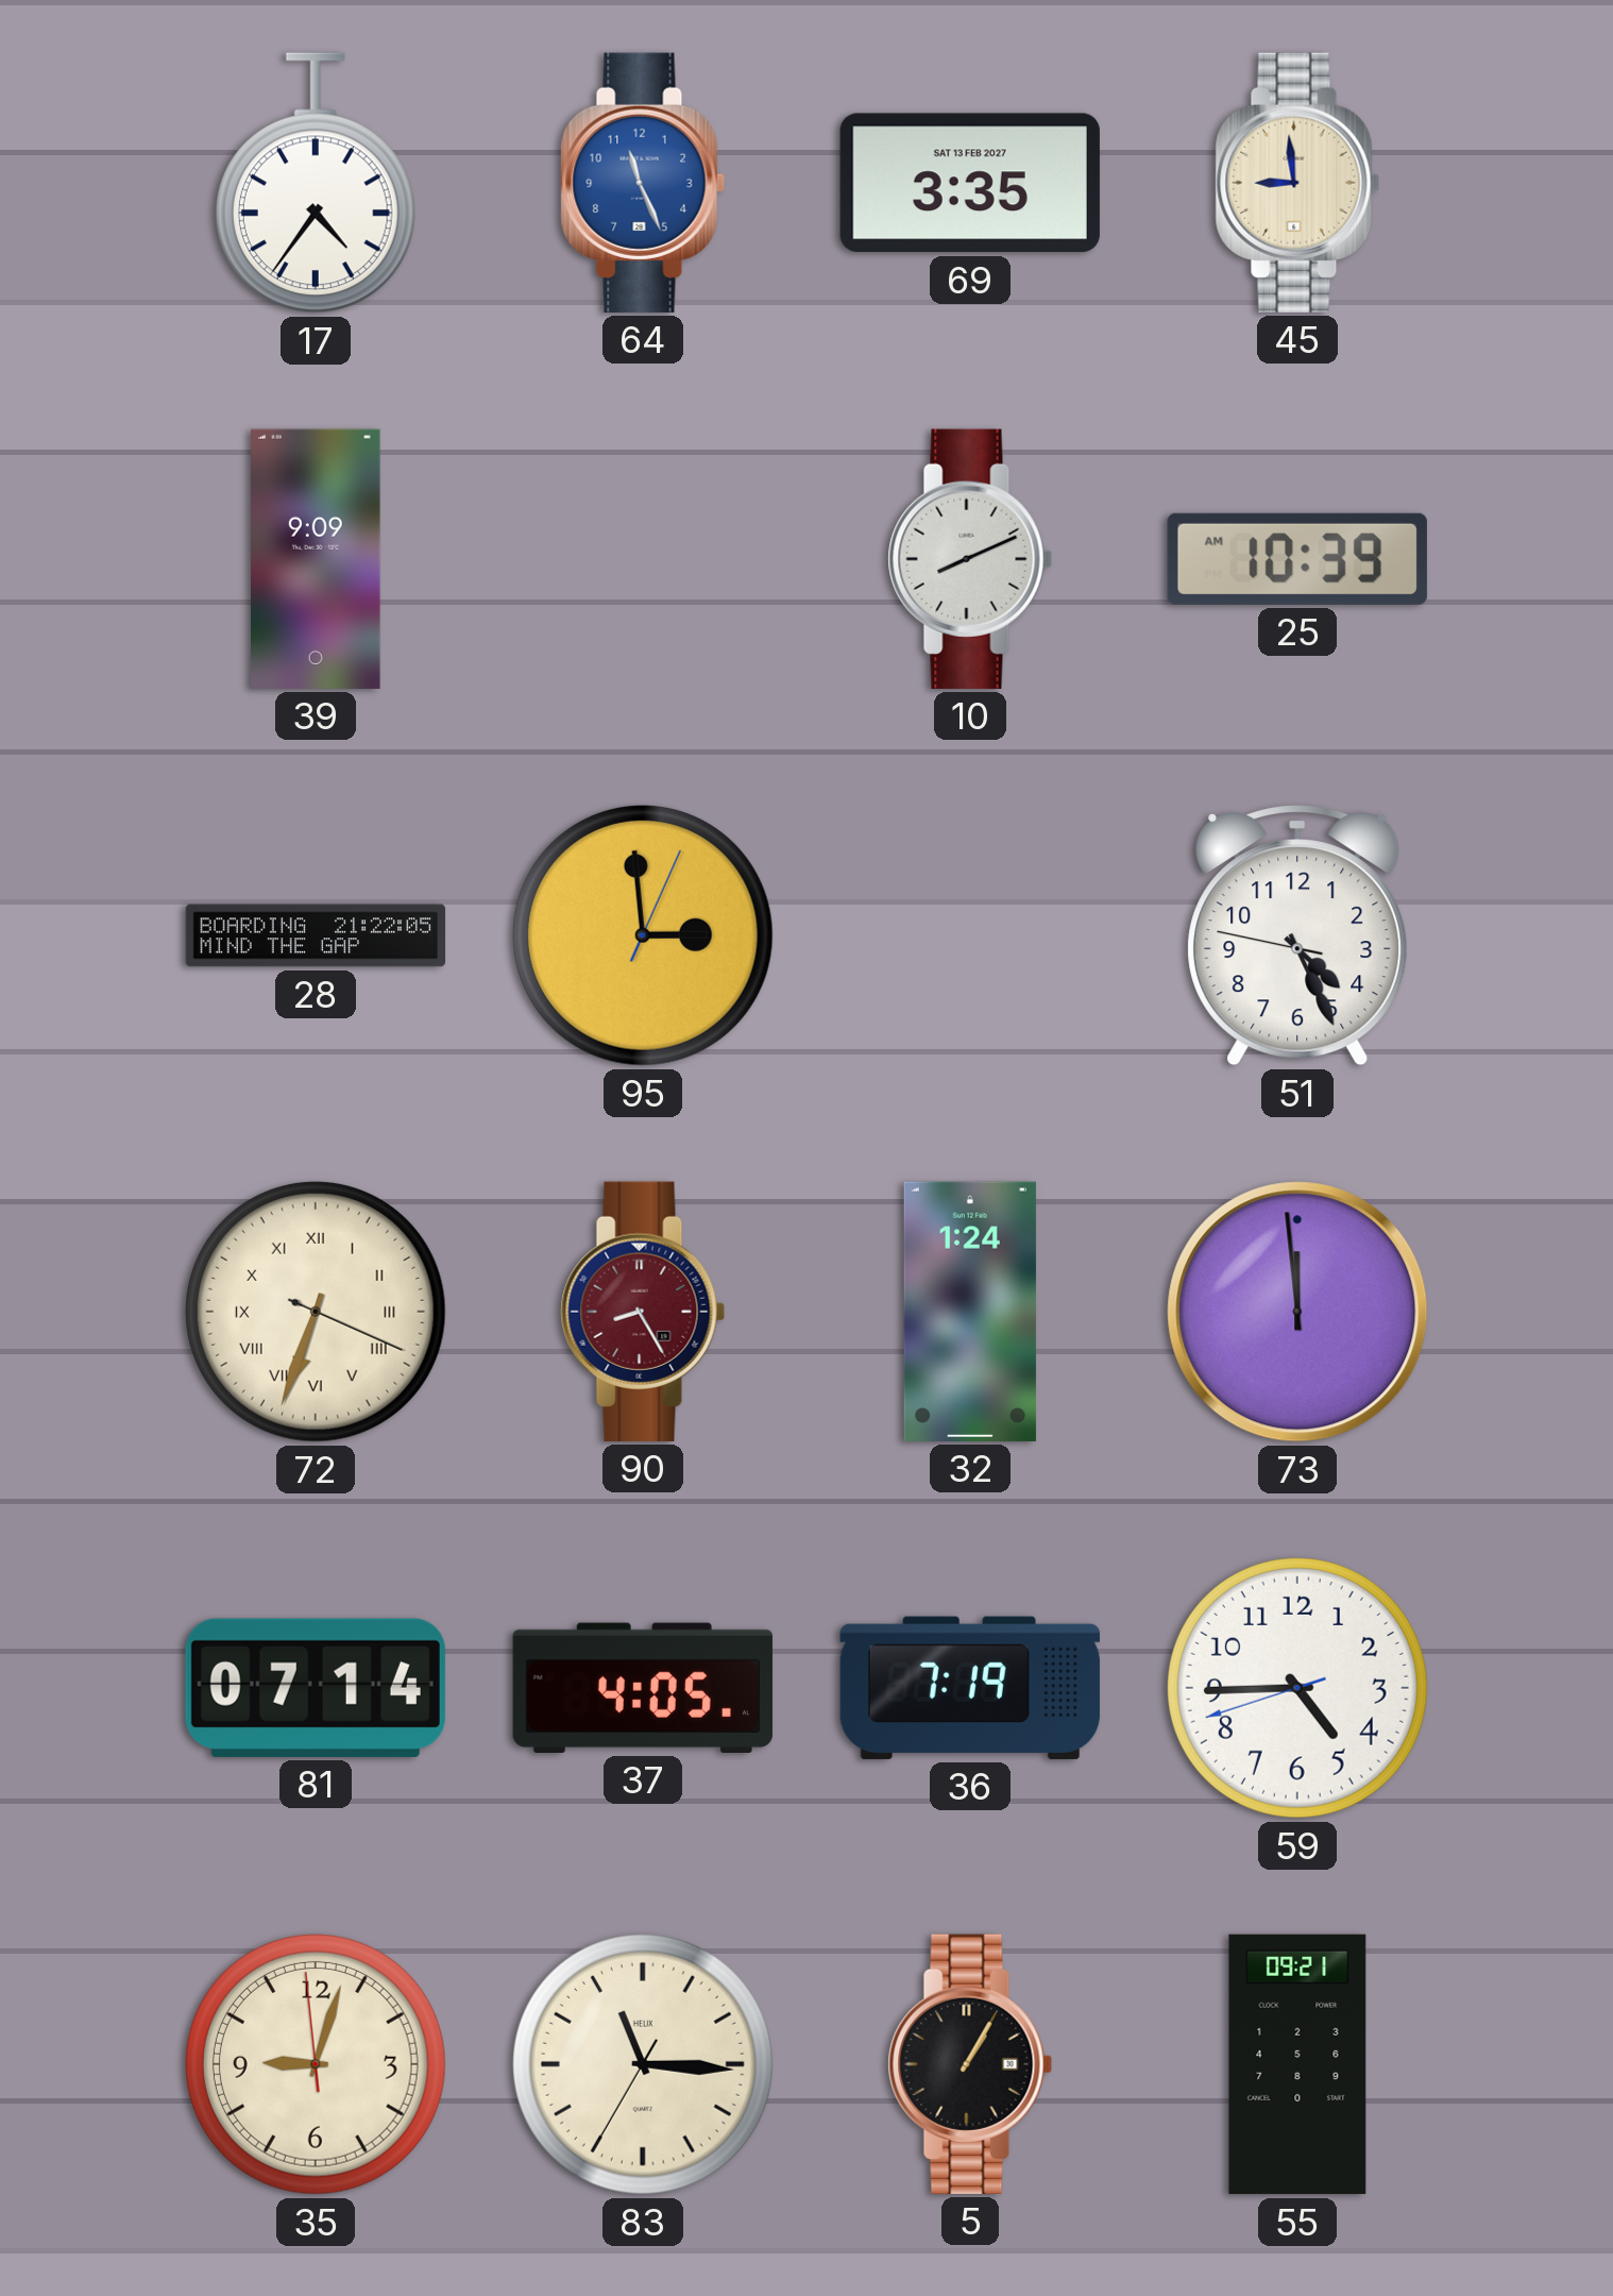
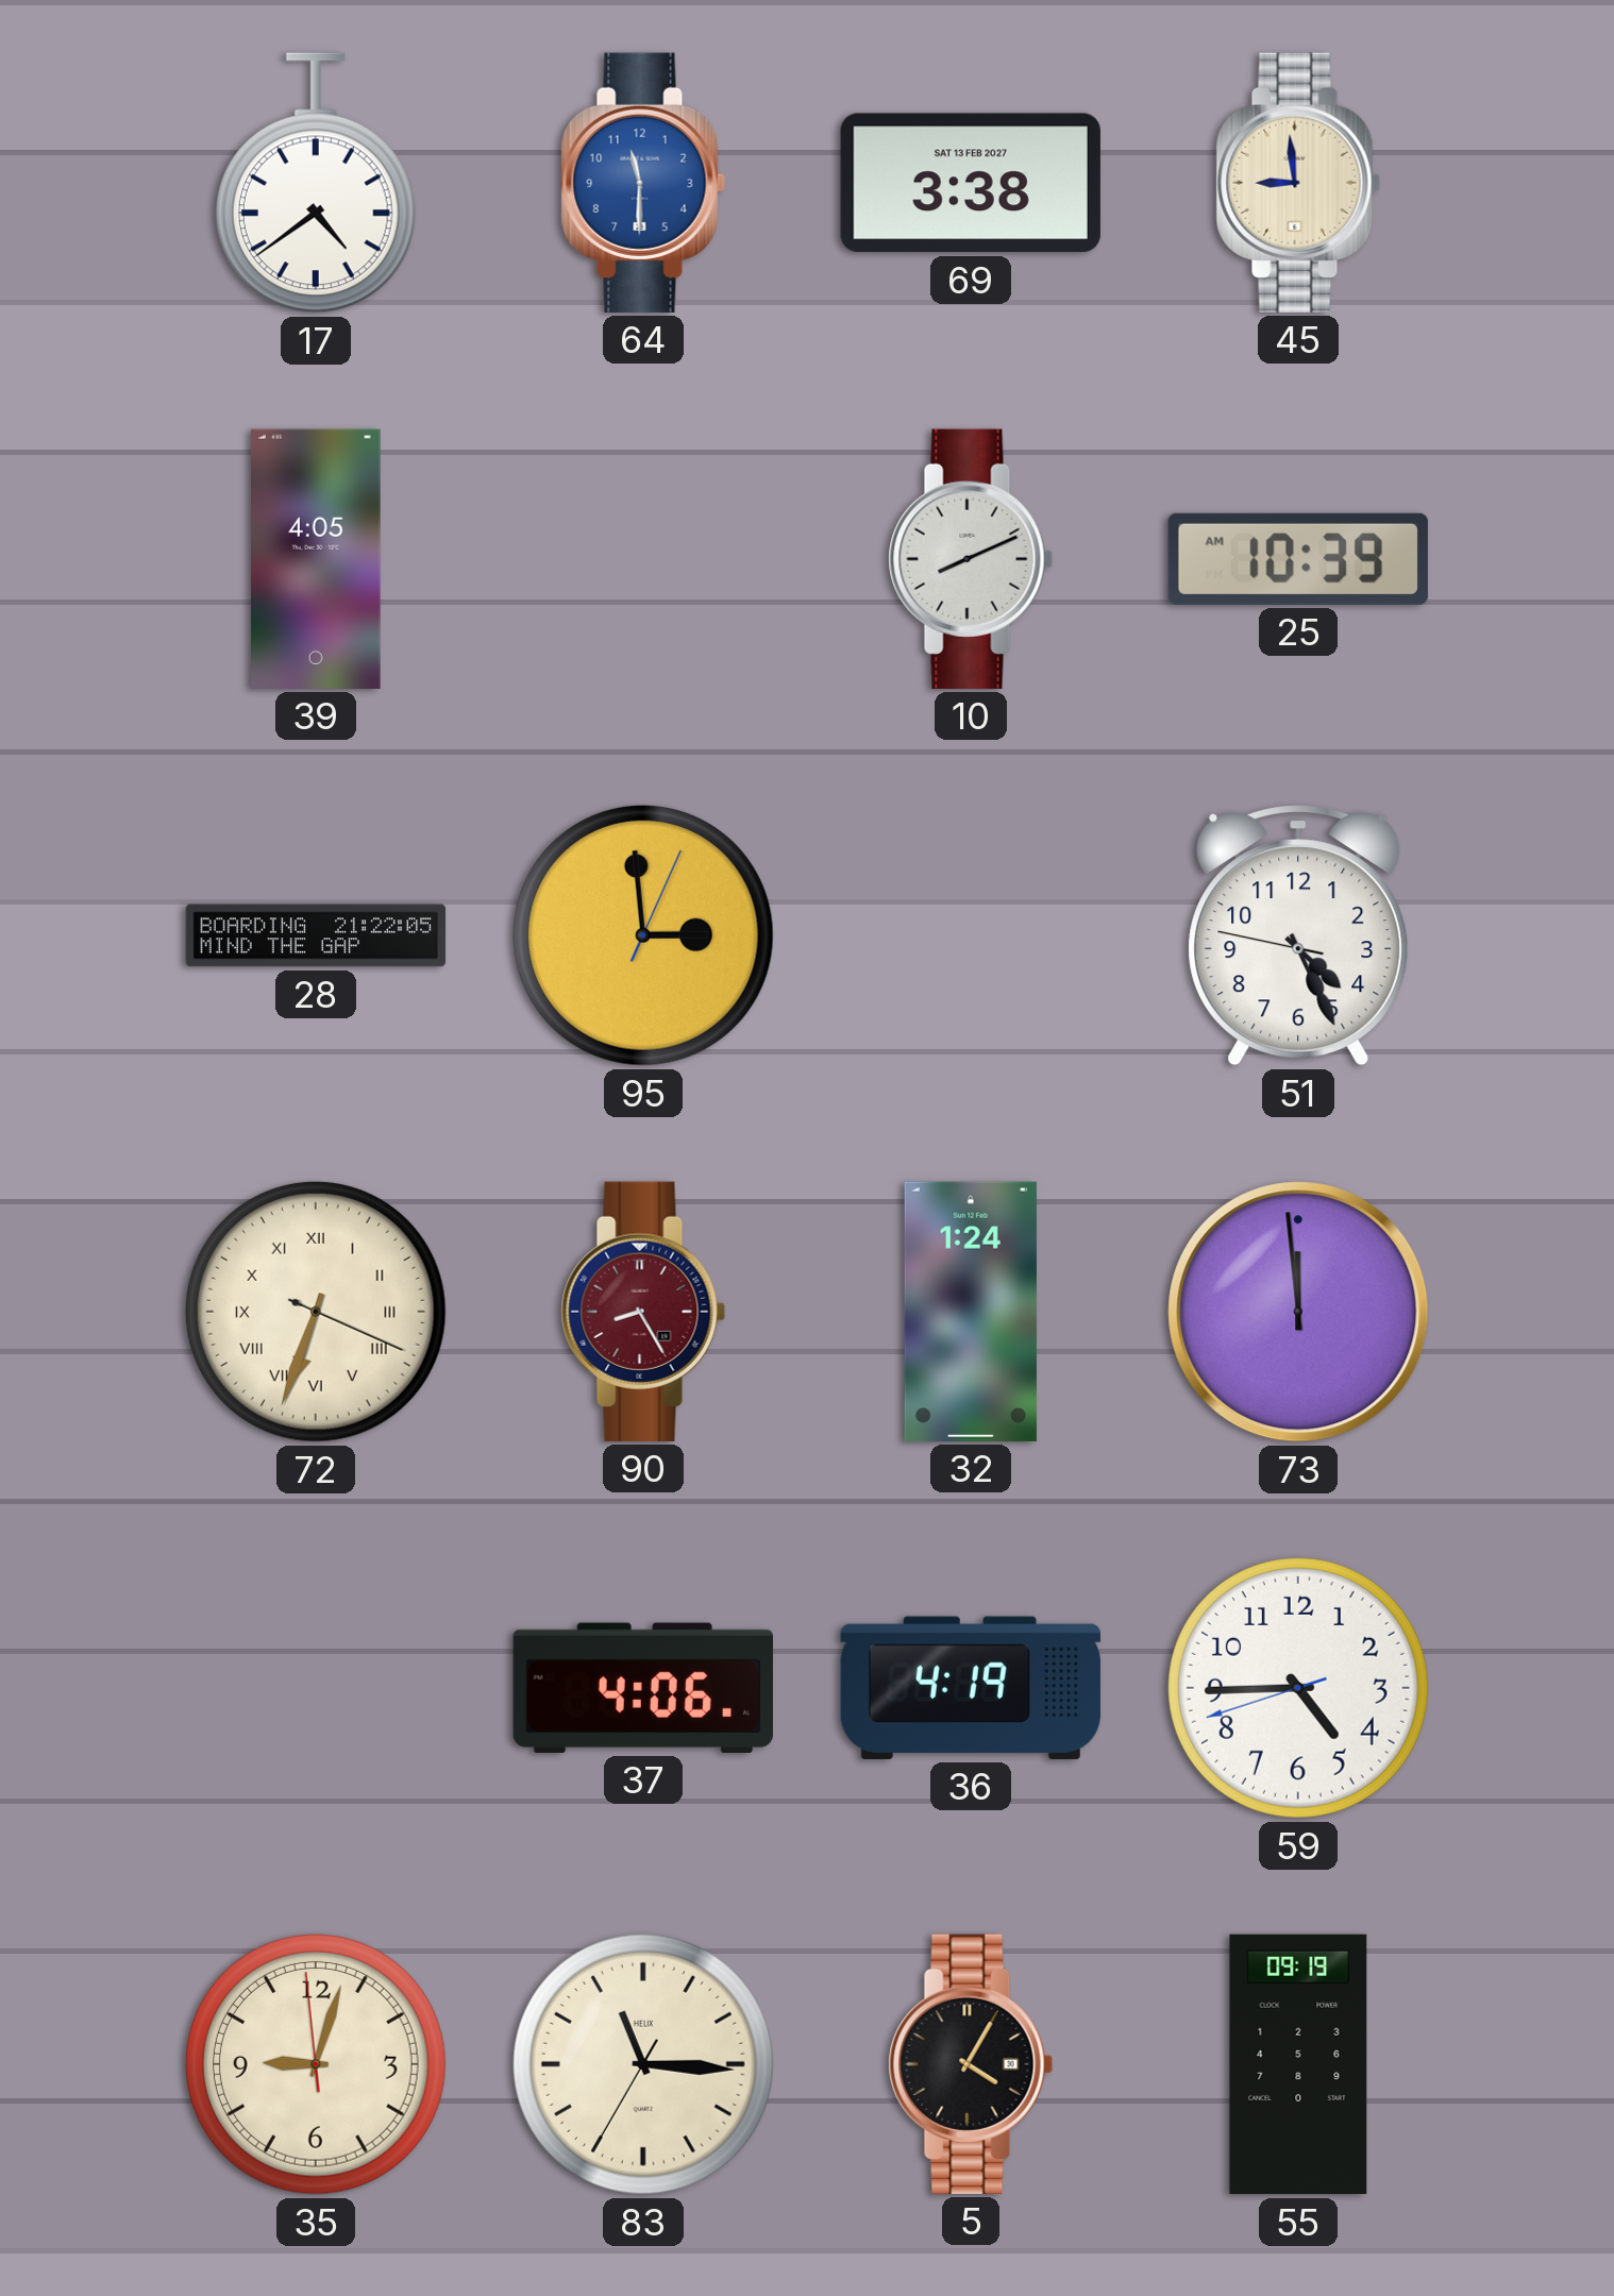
17: 4:36 -> 4:39
64: 11:26 -> 11:30
69: 3:35 -> 3:38
39: 9:09 -> 4:05
81: 07:14 -> none
37: 4:05 -> 4:06
36: 7:19 -> 4:19
5: 1:05 -> 4:05
55: 09:21 -> 09:19
